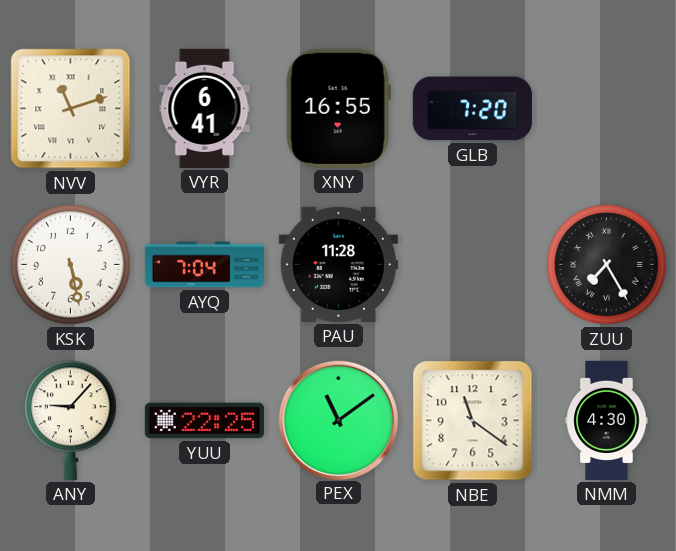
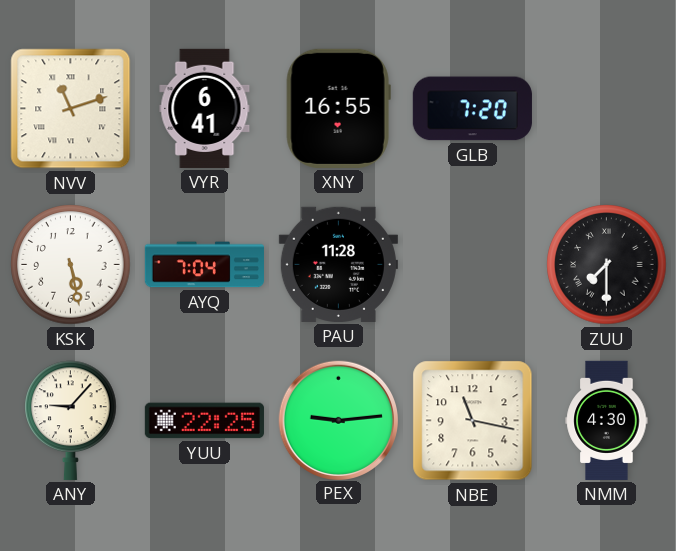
ZUU: 7:25 -> 7:30
PEX: 11:09 -> 9:14
NBE: 11:21 -> 11:17
